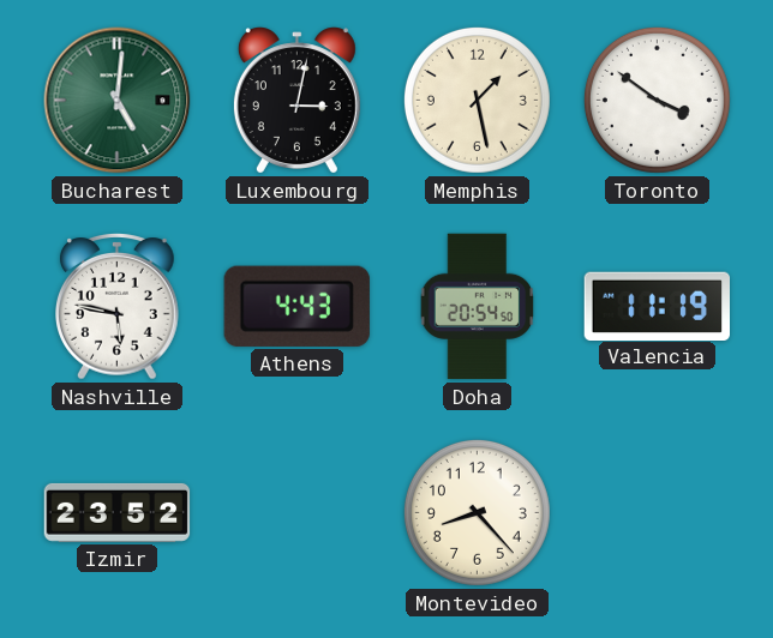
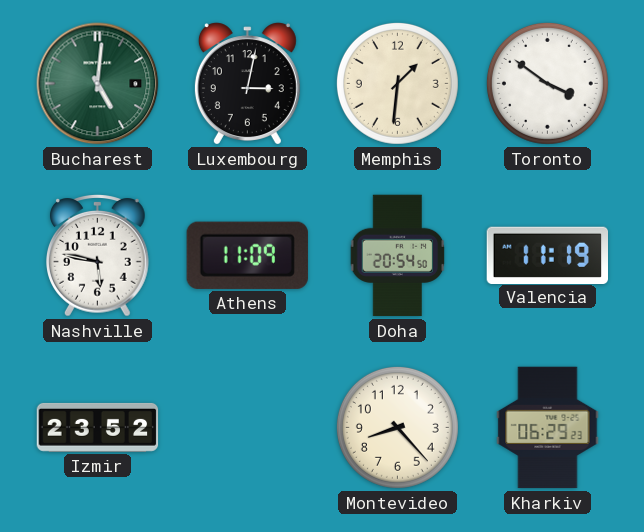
Memphis: 1:28 -> 1:31
Athens: 4:43 -> 11:09
Kharkiv: none -> 06:29
